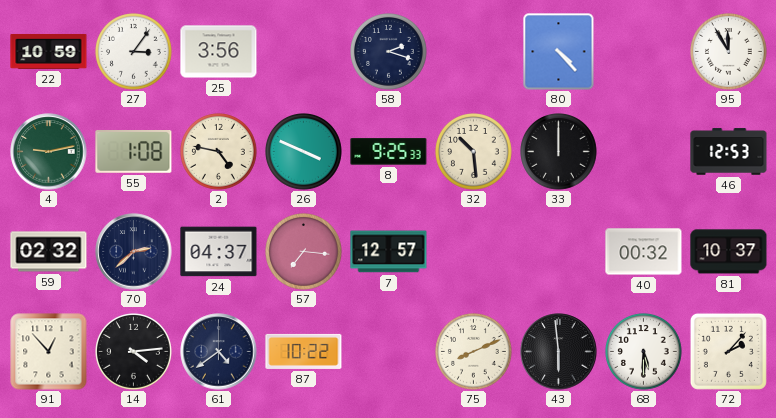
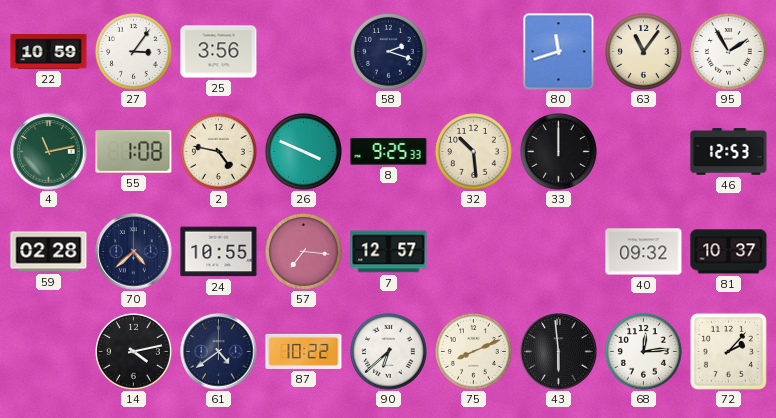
80: 4:23 -> 11:42
63: none -> 11:06
95: 11:55 -> 1:55
4: 9:13 -> 11:13
59: 02:32 -> 02:28
70: 2:38 -> 4:38
24: 04:37 -> 10:55
40: 00:32 -> 09:32
91: 12:53 -> none
14: 4:14 -> 4:13
90: none -> 6:38
68: 5:30 -> 12:14
